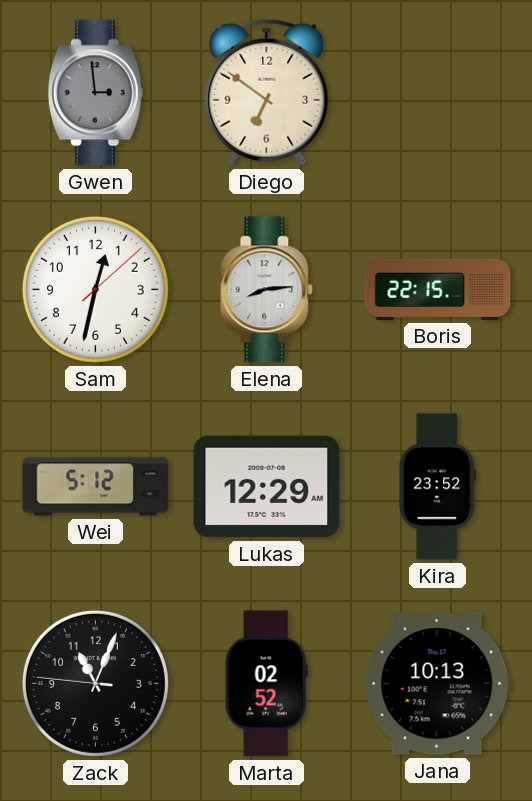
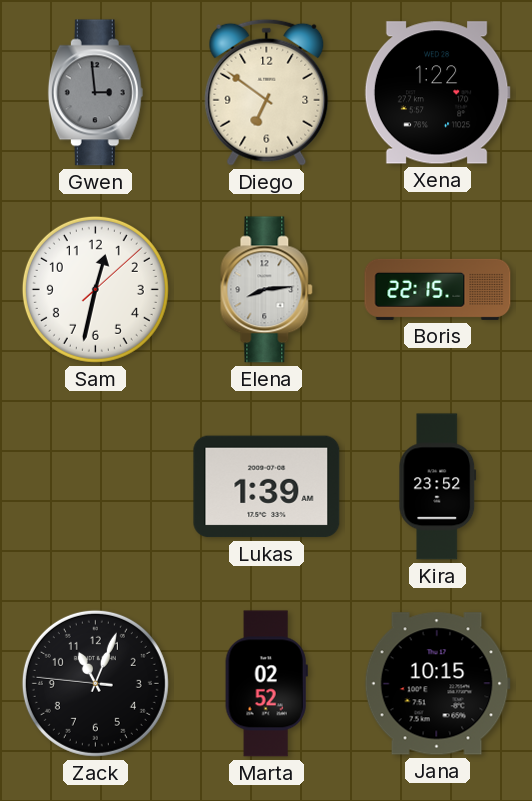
Xena: none -> 1:22
Wei: 5:12 -> none
Lukas: 12:29 -> 1:39
Jana: 10:13 -> 10:15
